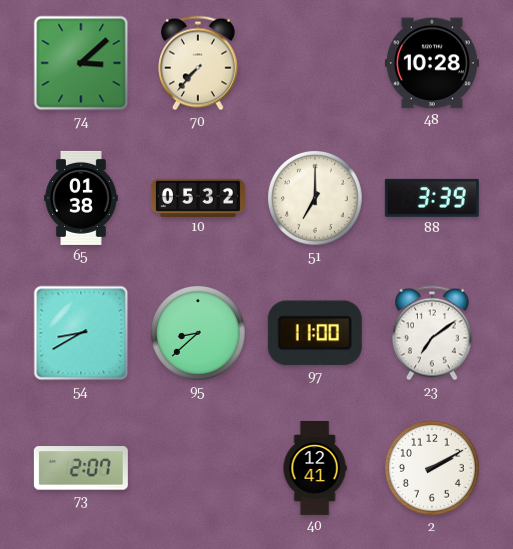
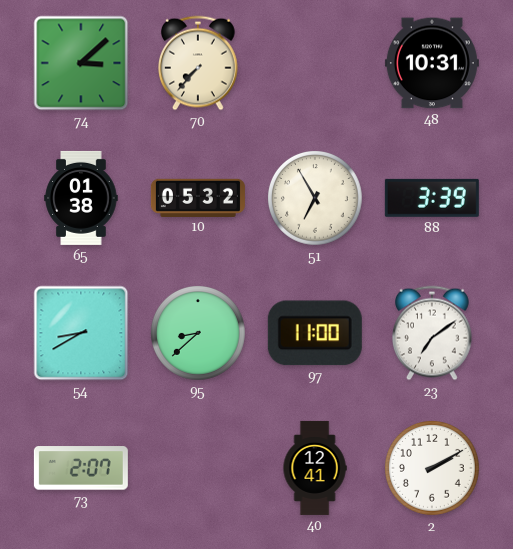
48: 10:28 -> 10:31
51: 7:00 -> 6:55
